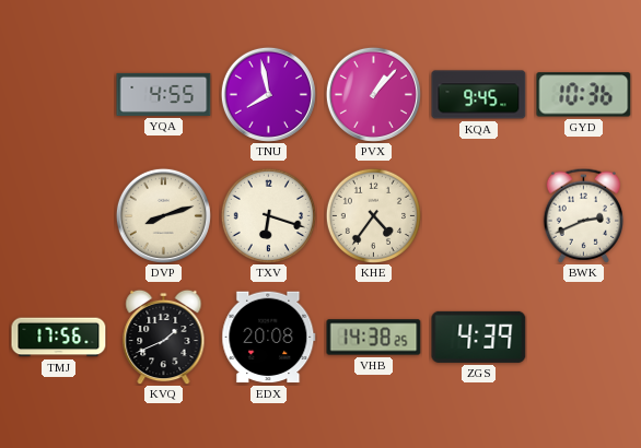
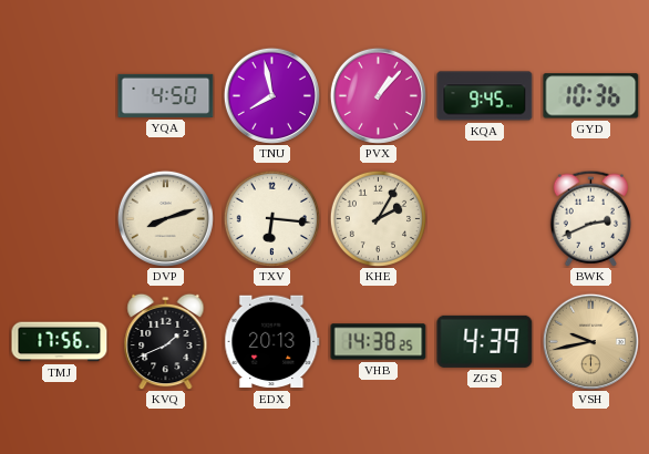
YQA: 4:55 -> 4:50
TXV: 6:18 -> 6:16
KHE: 4:36 -> 2:05
EDX: 20:08 -> 20:13
VSH: none -> 9:43
